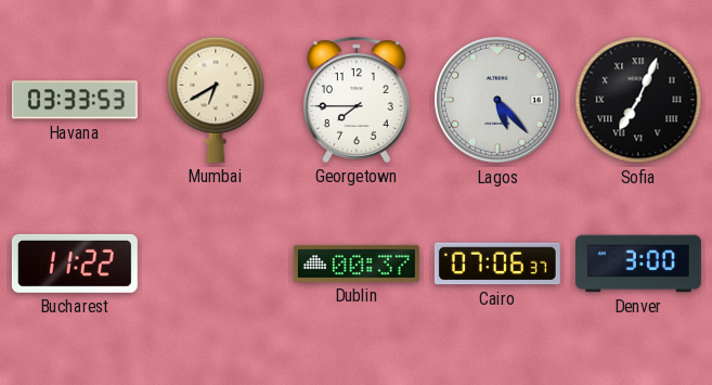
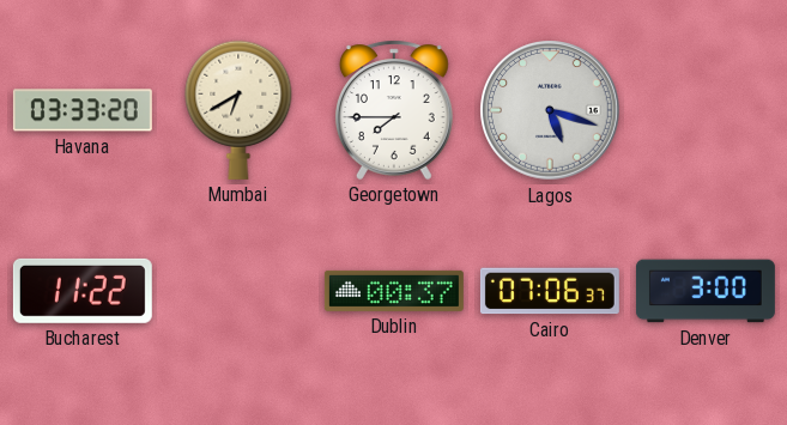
Havana: 03:33:53 -> 03:33:20
Lagos: 5:23 -> 5:18
Sofia: 7:04 -> none
